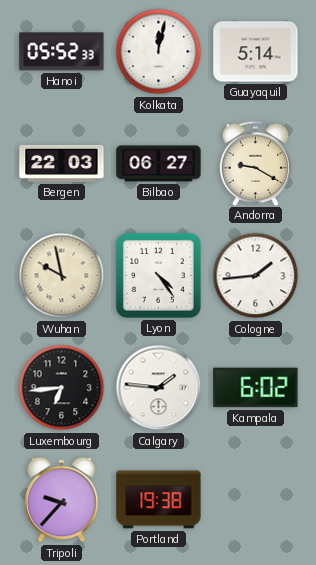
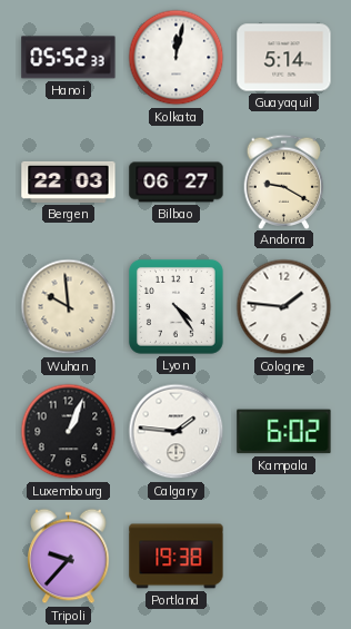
Wuhan: 9:58 -> 9:59
Cologne: 1:44 -> 1:46
Luxembourg: 6:44 -> 1:04
